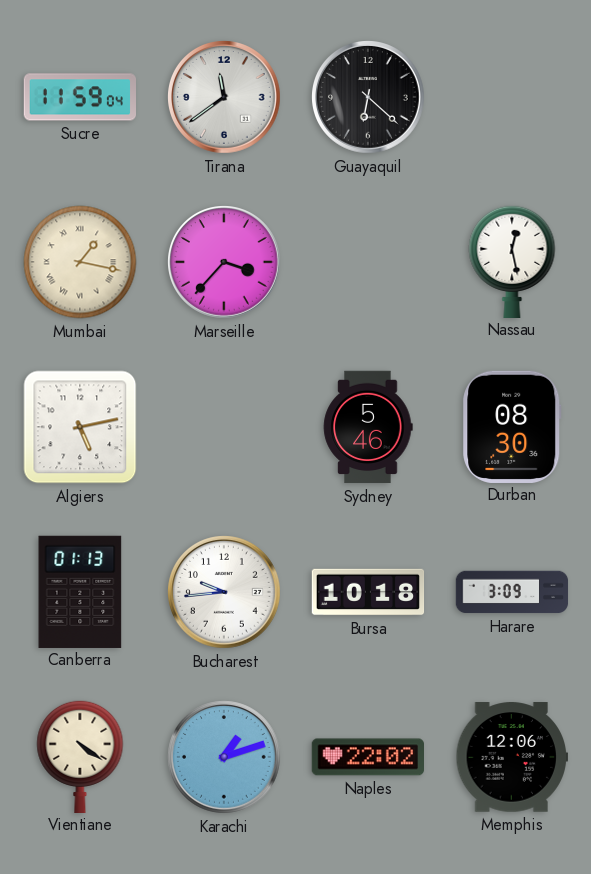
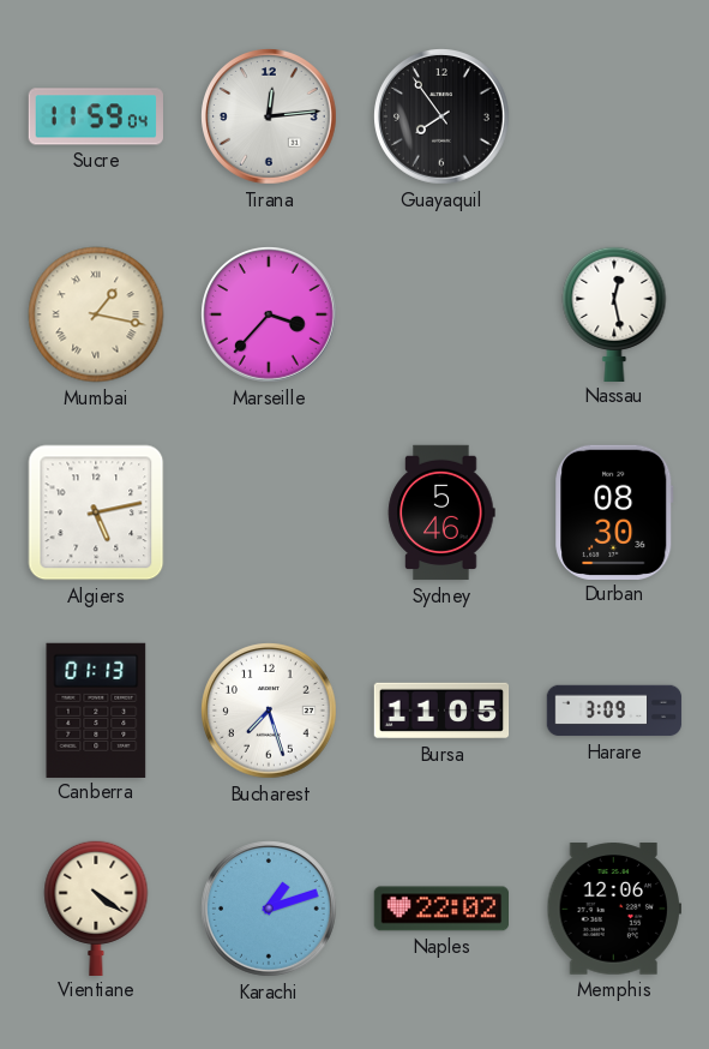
Tirana: 11:39 -> 12:14
Guayaquil: 6:22 -> 7:54
Bucharest: 9:44 -> 7:27
Bursa: 10:18 -> 11:05
